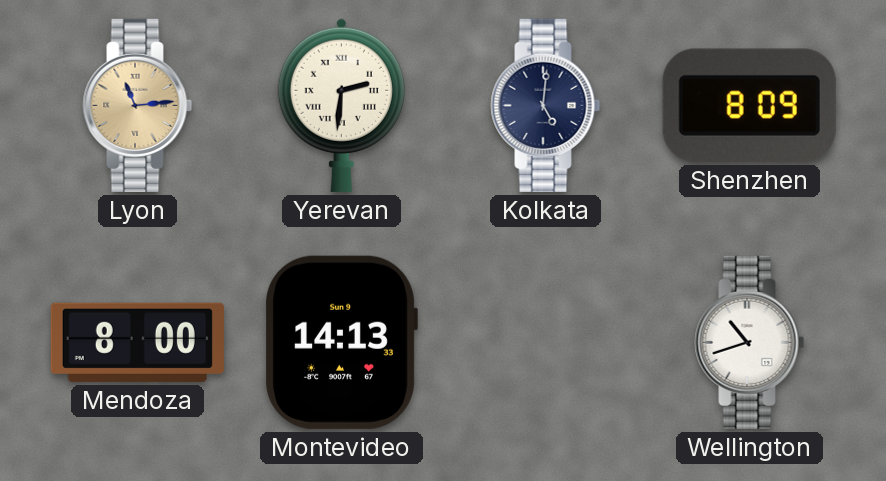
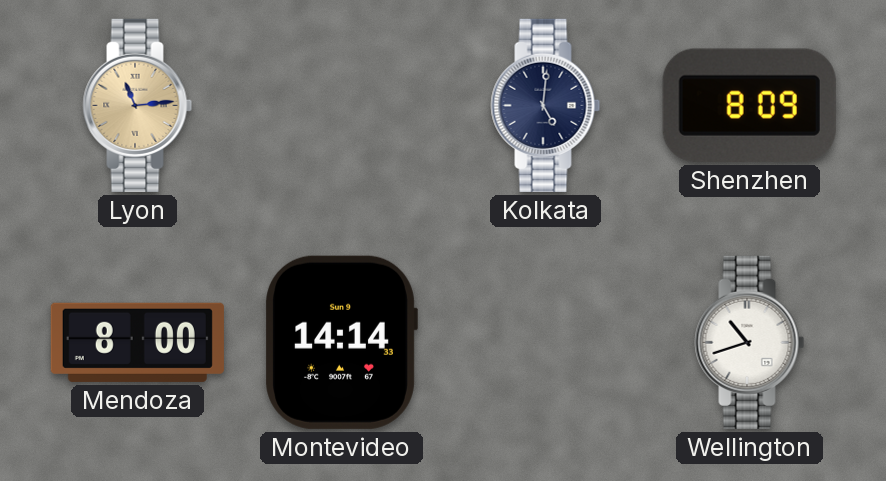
Yerevan: 2:31 -> none
Montevideo: 14:13 -> 14:14
